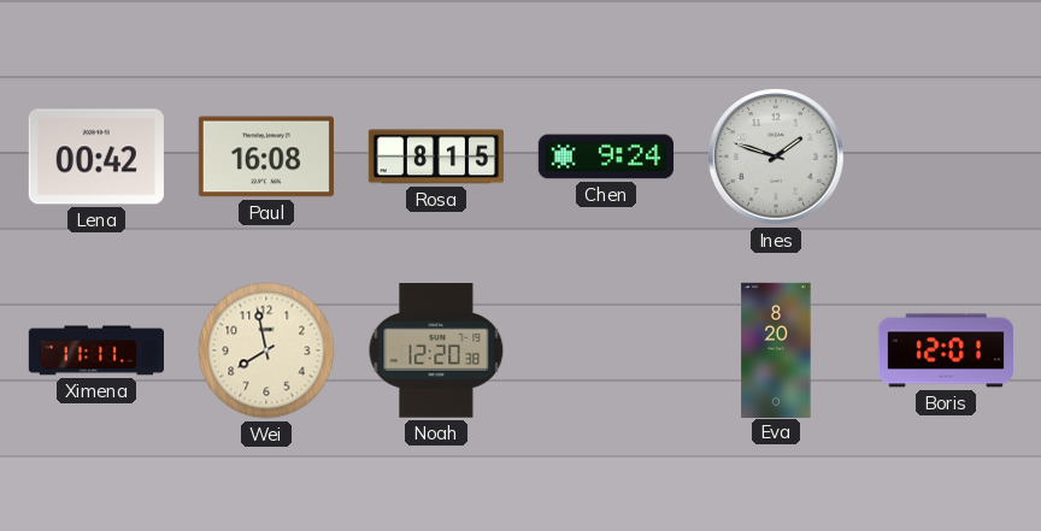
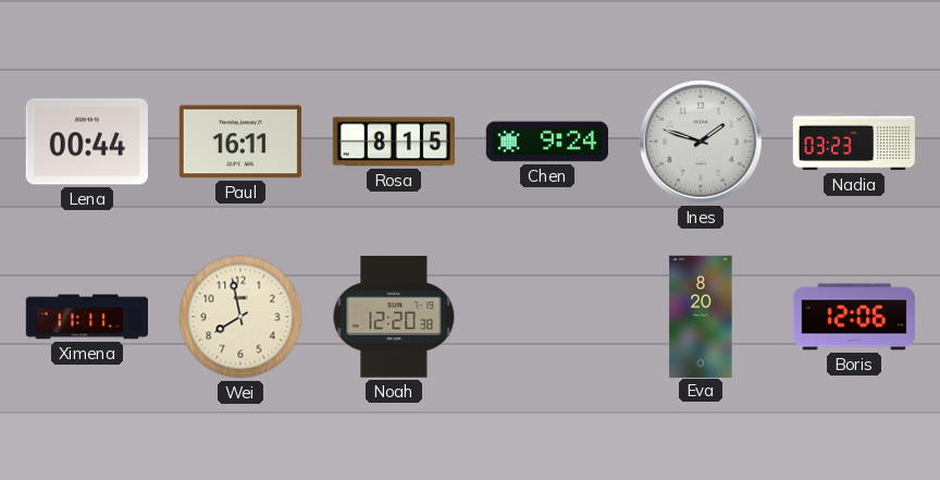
Lena: 00:42 -> 00:44
Paul: 16:08 -> 16:11
Nadia: none -> 03:23
Boris: 12:01 -> 12:06
